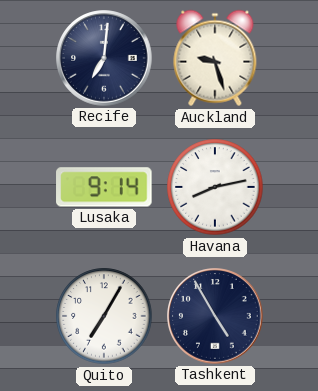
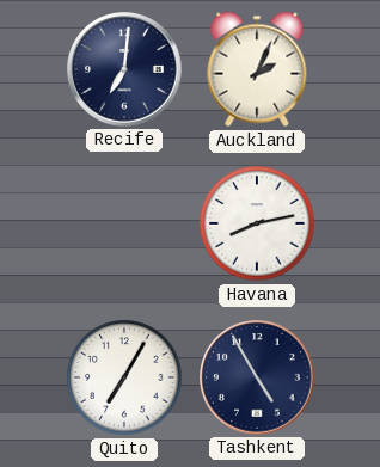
Auckland: 9:27 -> 2:04
Lusaka: 9:14 -> none
